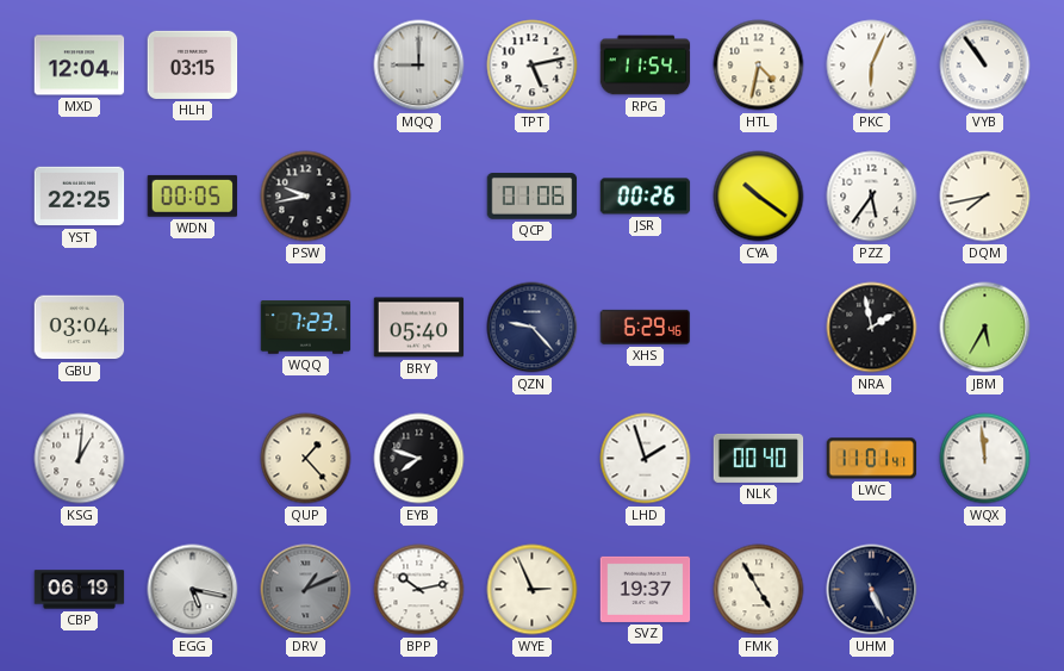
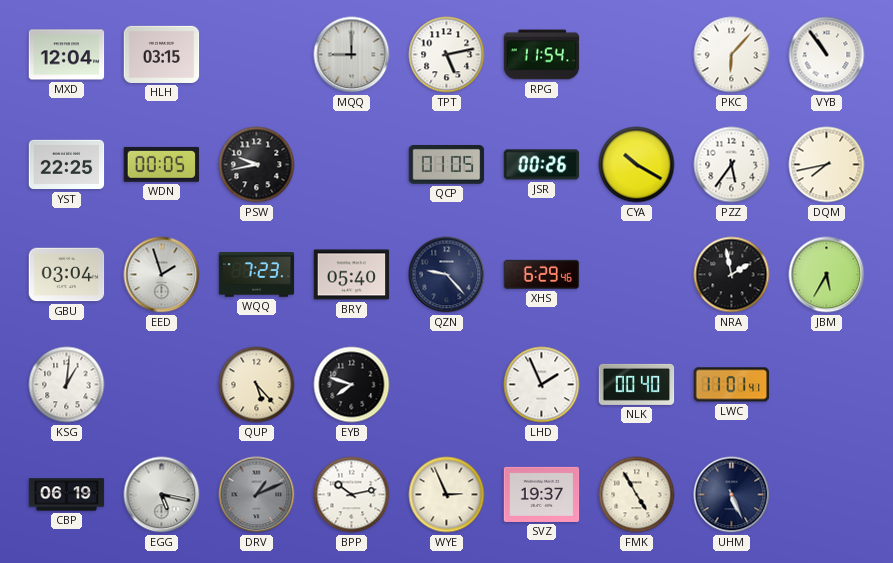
HTL: 4:32 -> none
PKC: 6:04 -> 6:07
QCP: 01:06 -> 01:05
CYA: 10:21 -> 10:20
EED: none -> 1:57
QUP: 1:23 -> 5:23
LHD: 1:57 -> 1:56
WQX: 11:59 -> none
